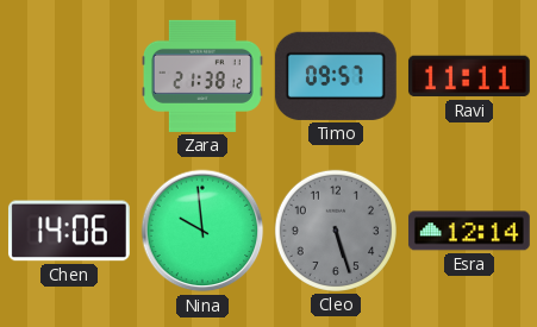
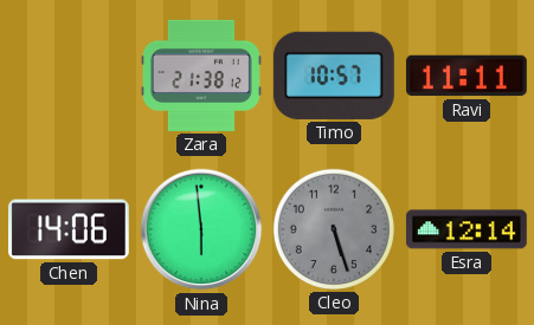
Timo: 09:57 -> 10:57
Nina: 9:59 -> 5:59
